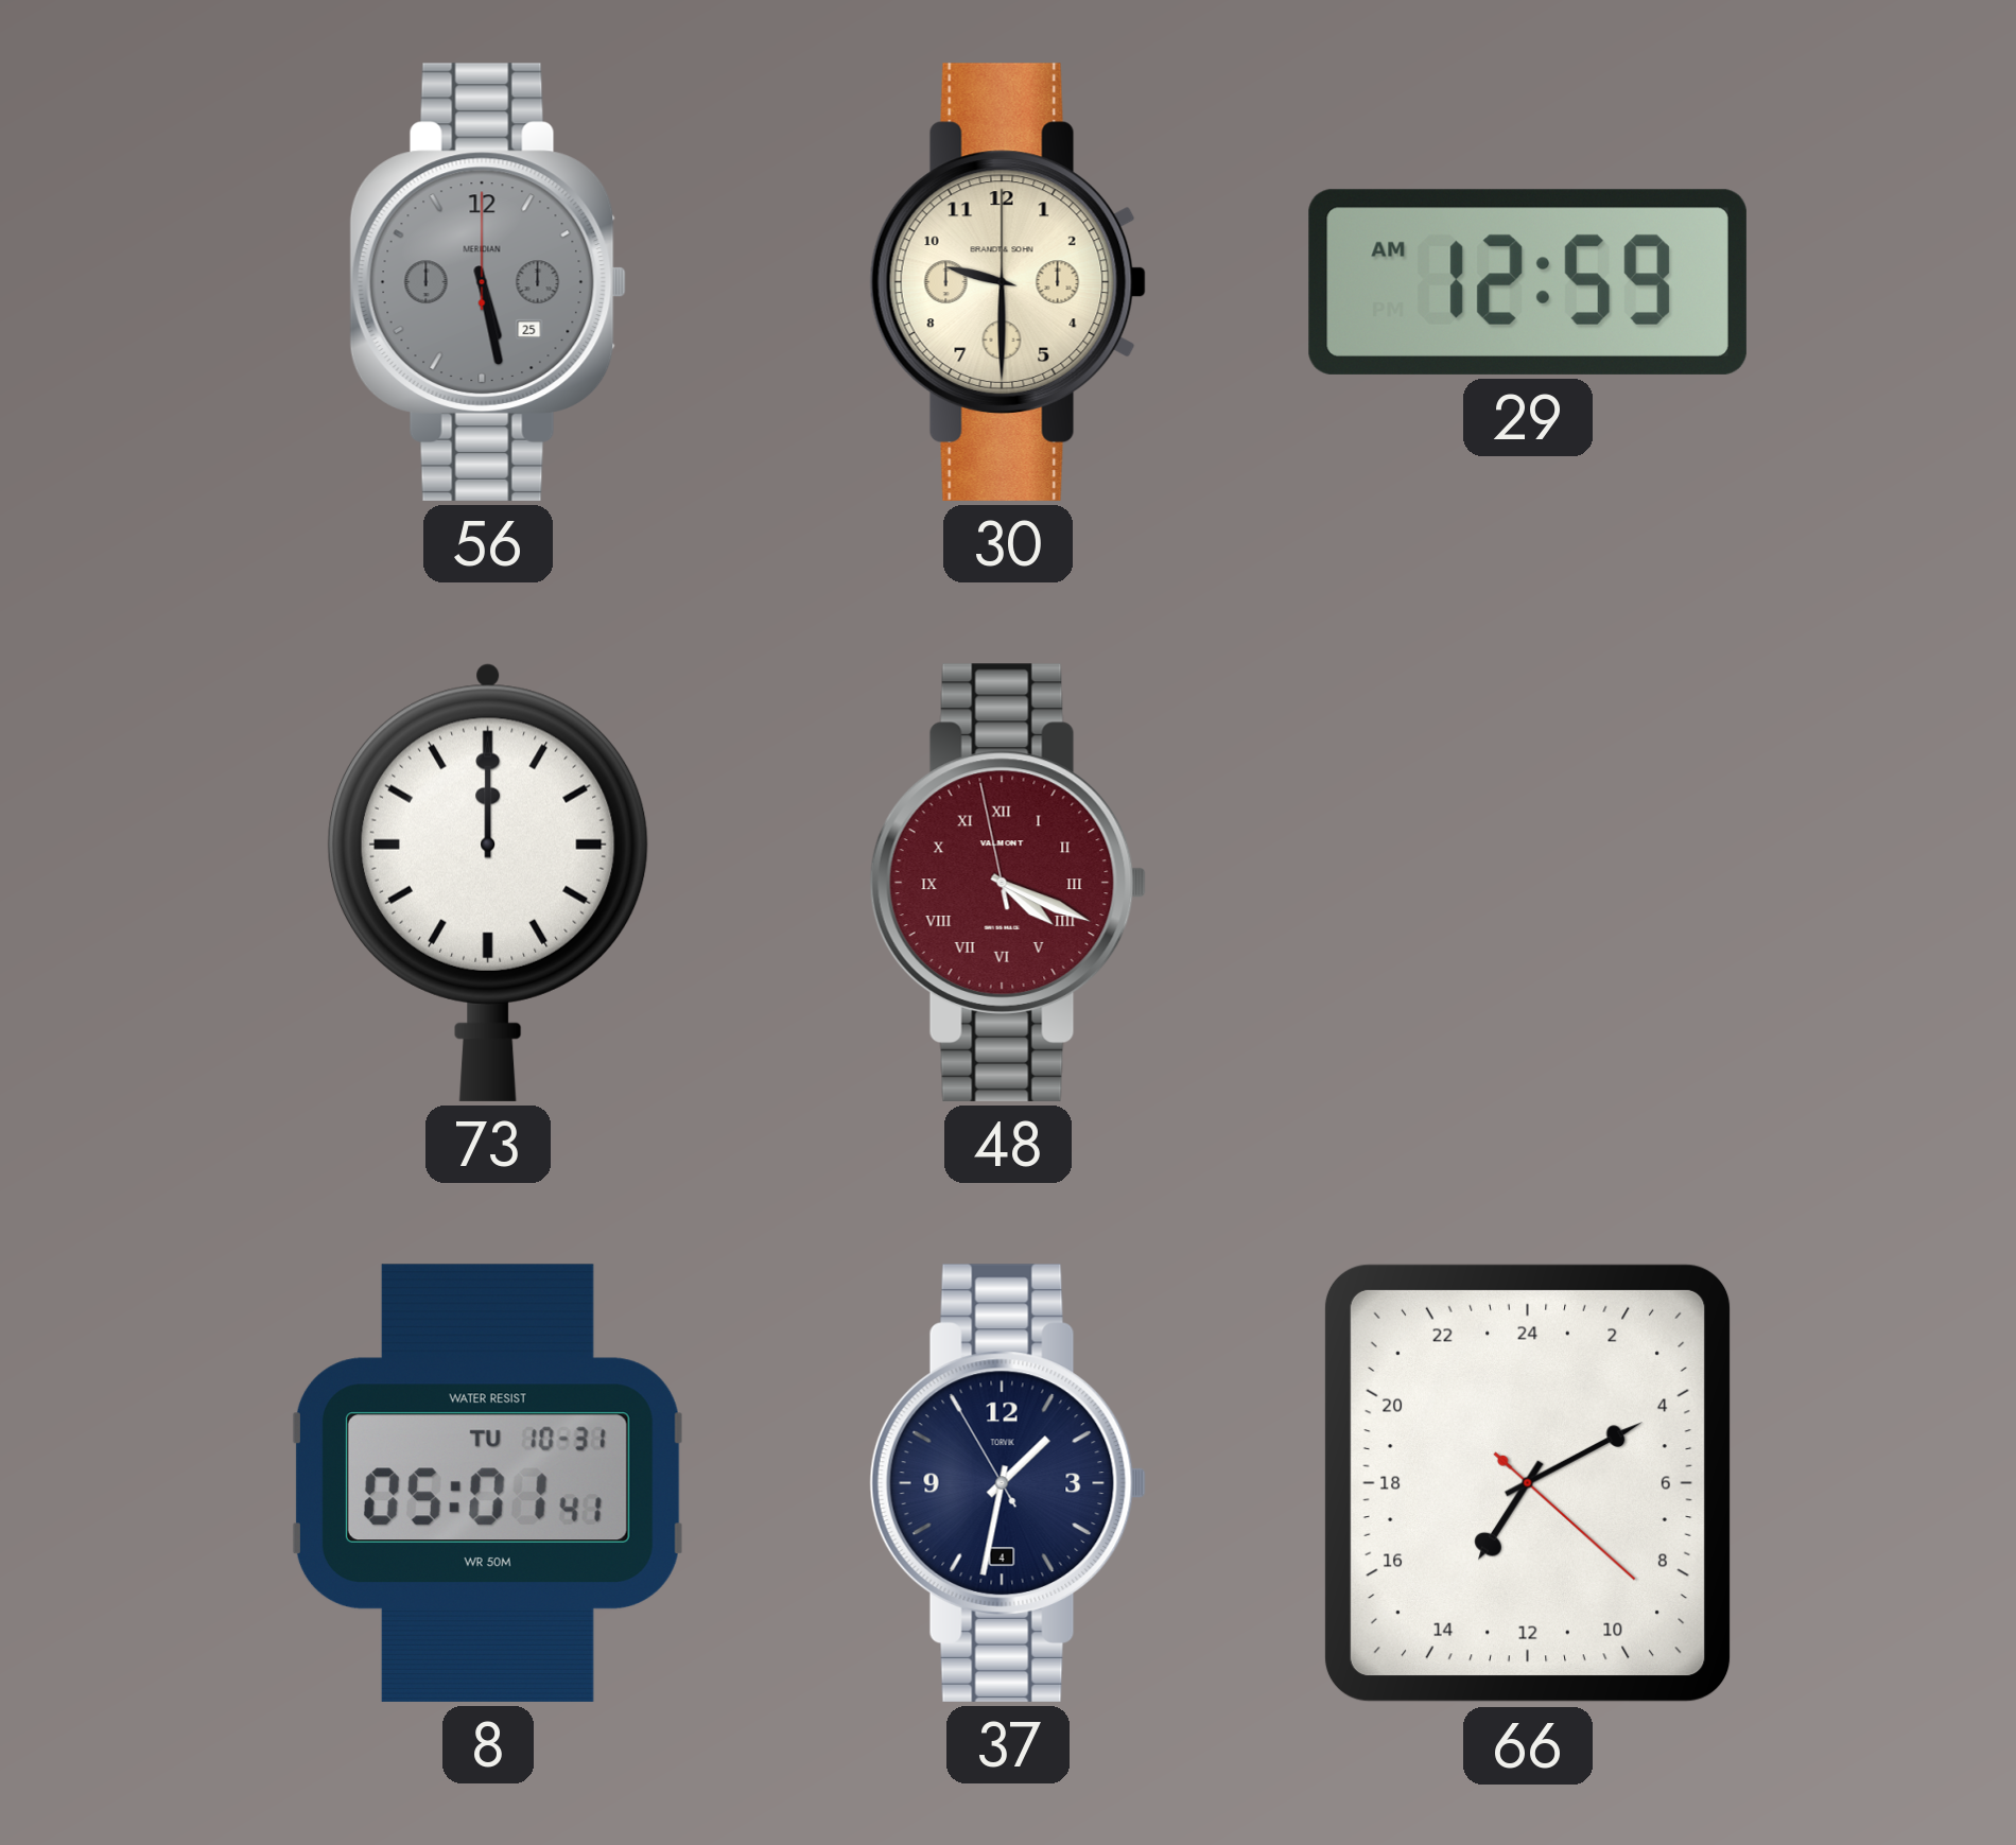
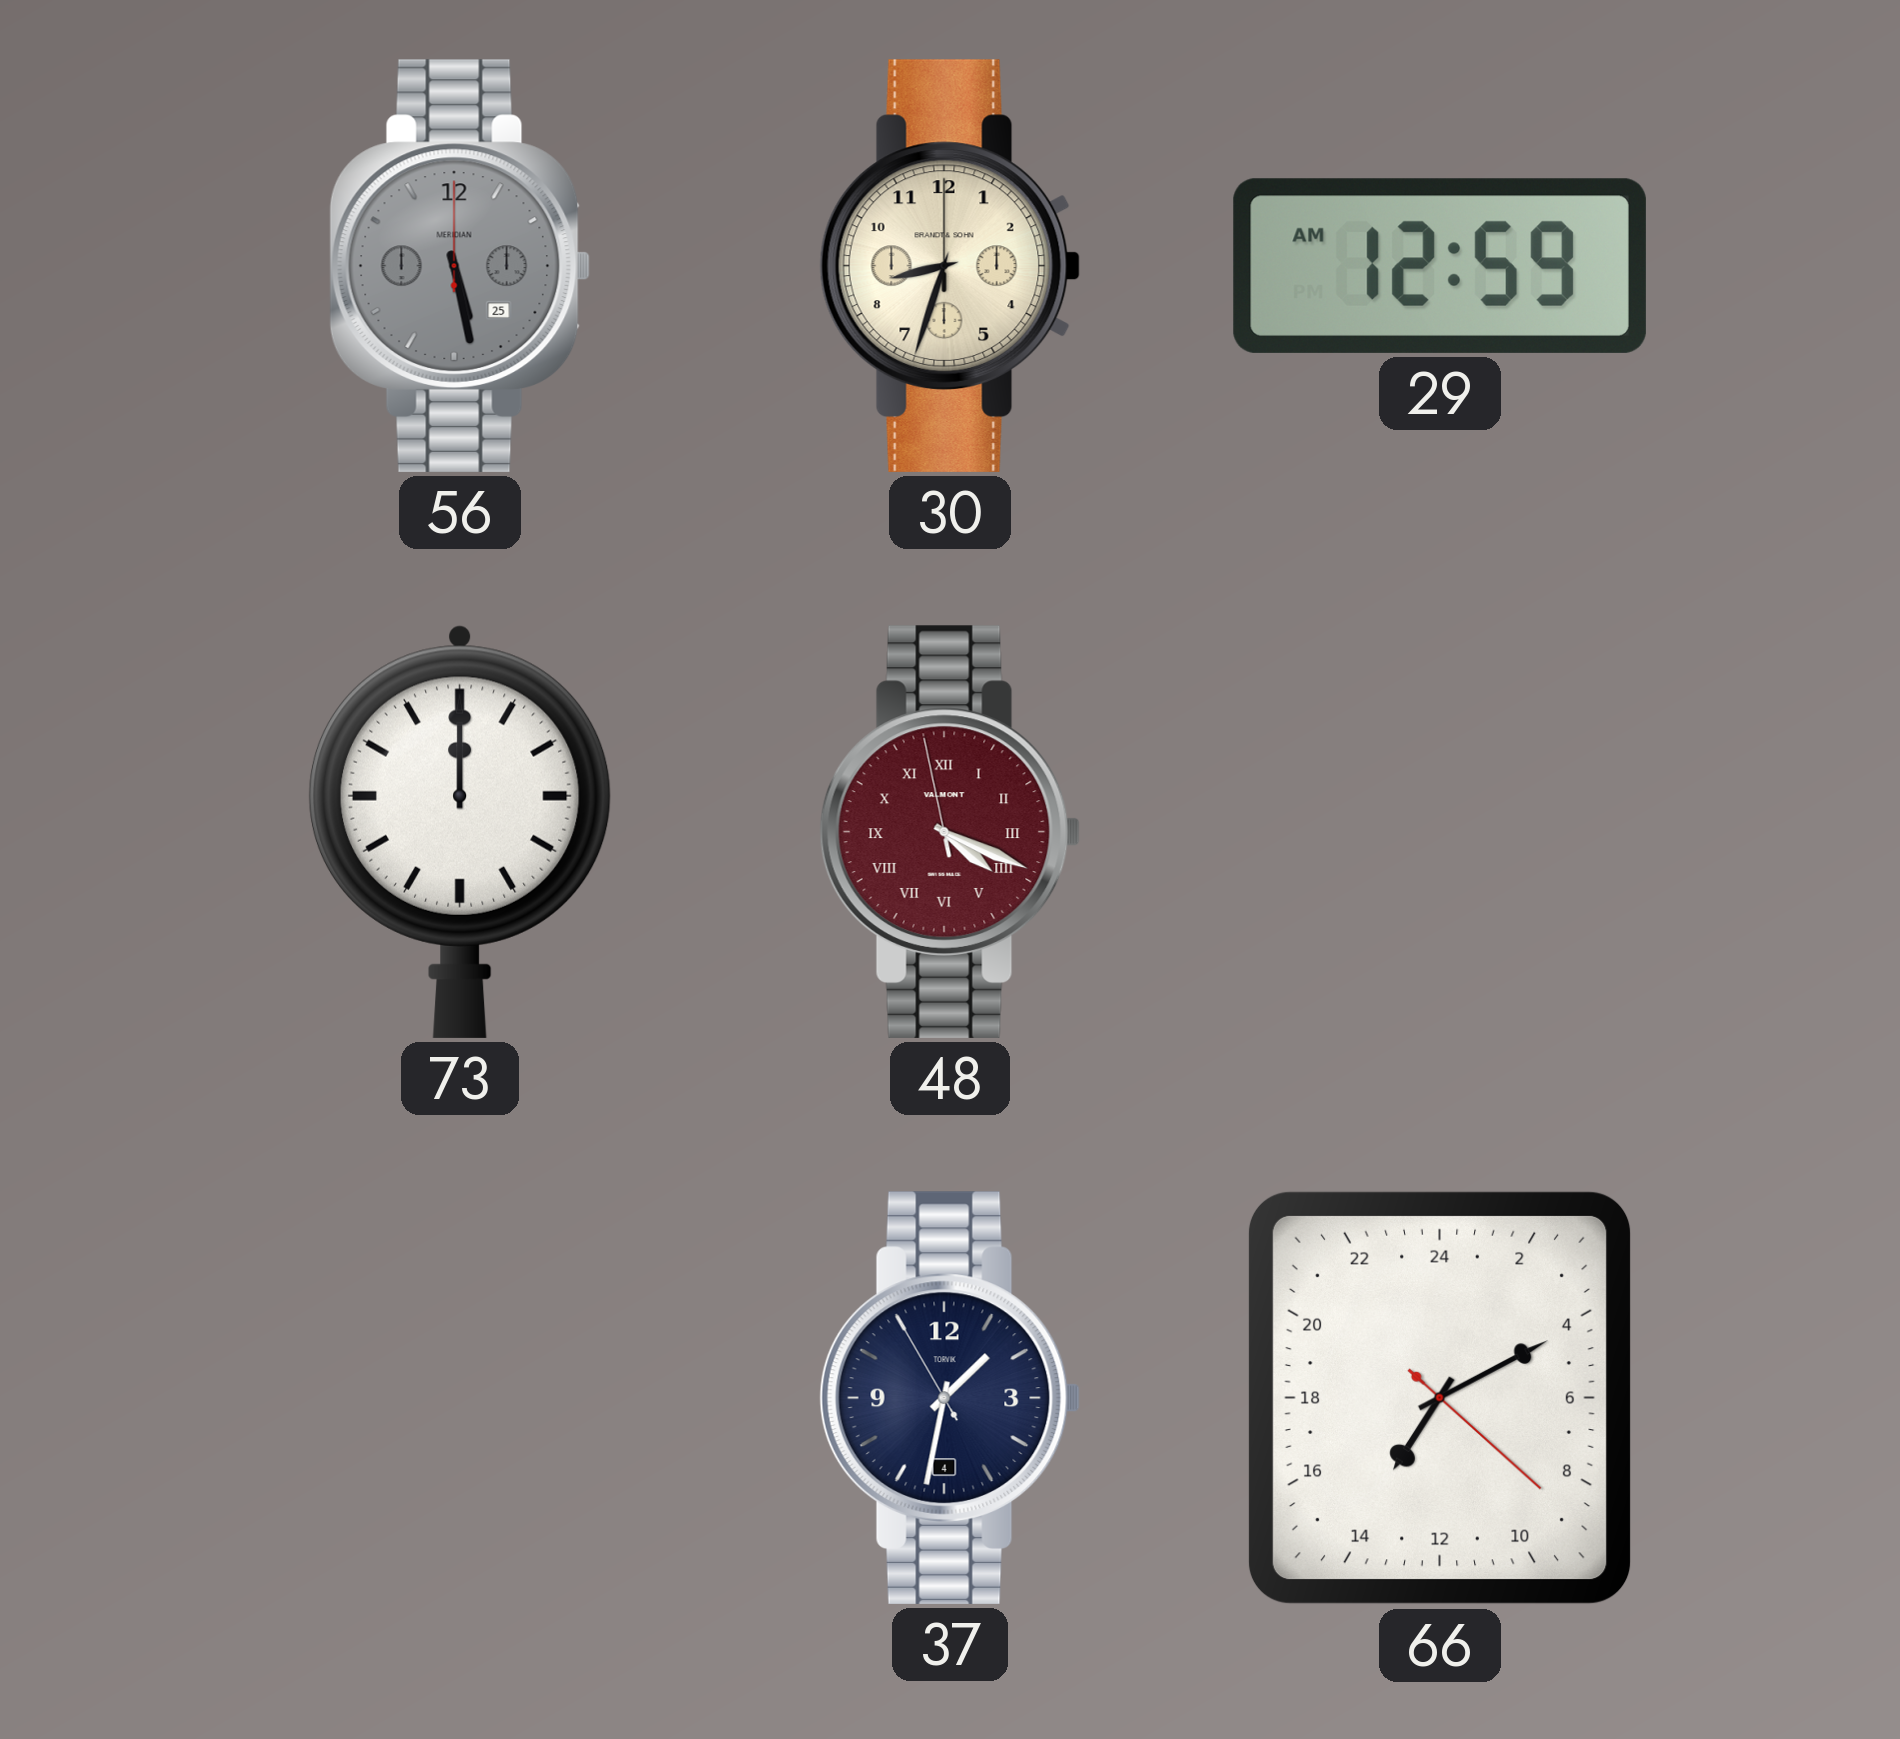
30: 9:30 -> 8:33
8: 05:01 -> none
